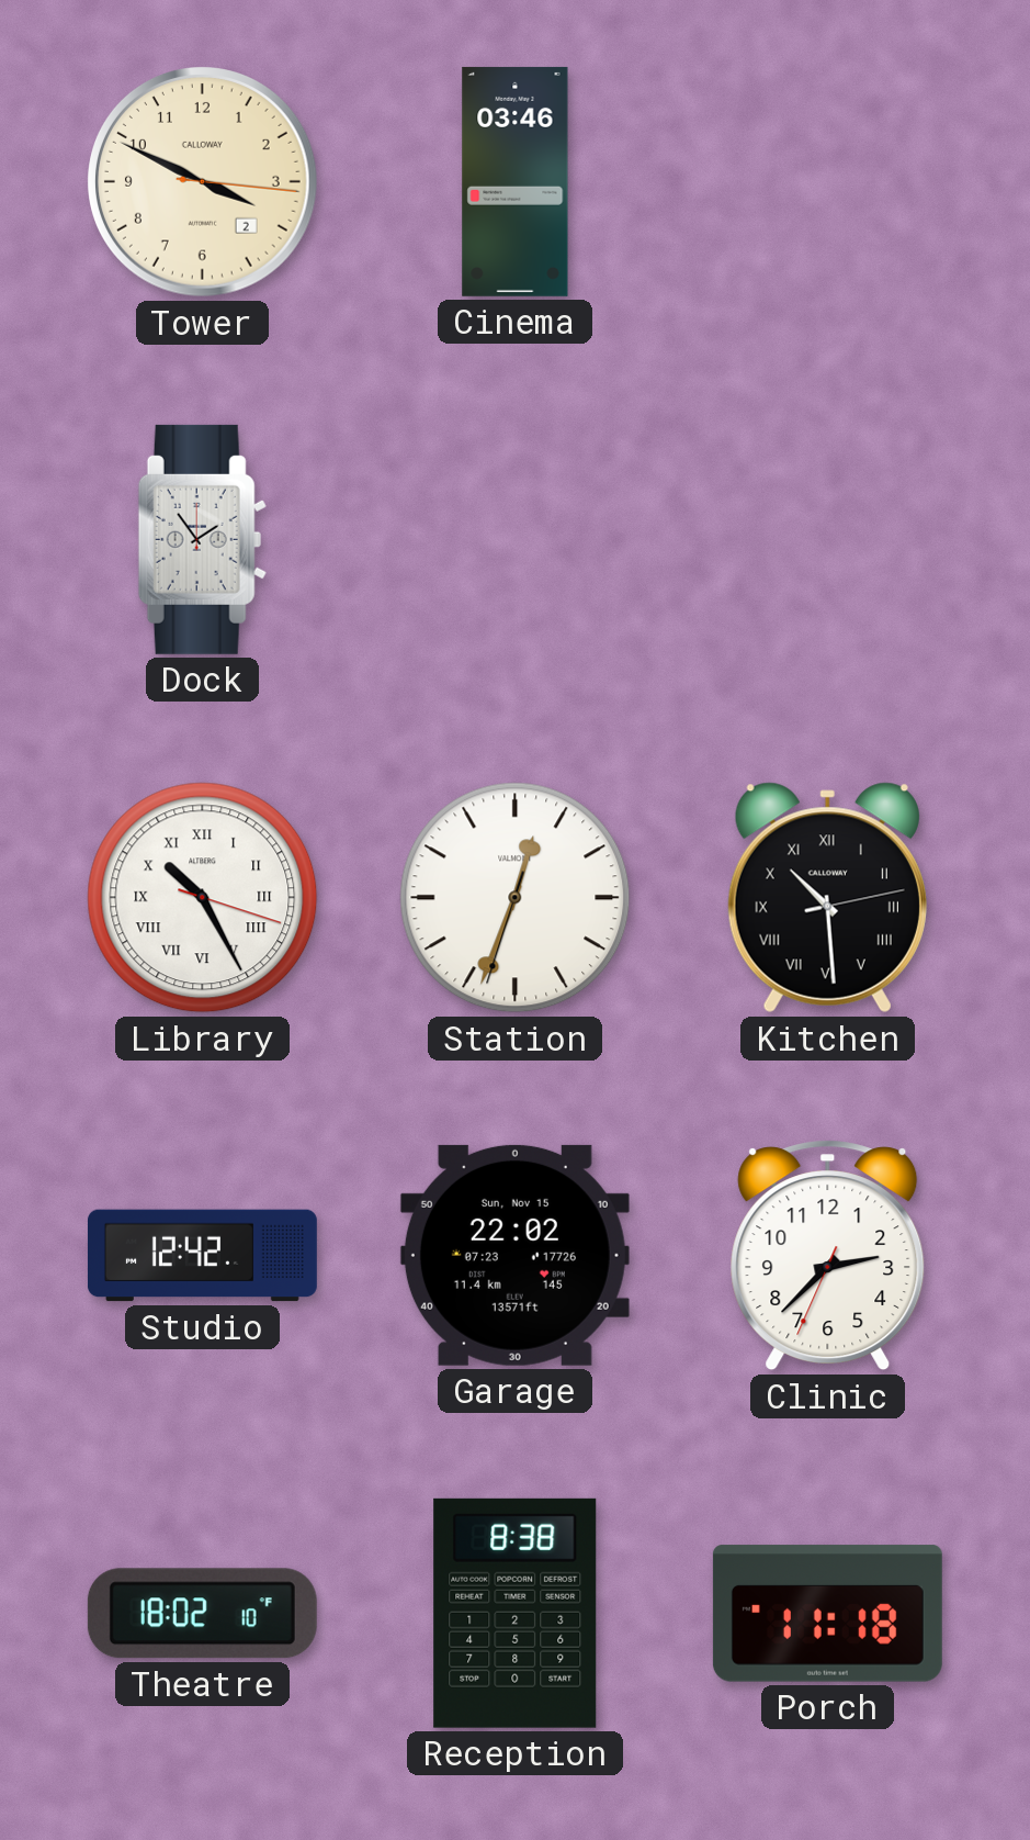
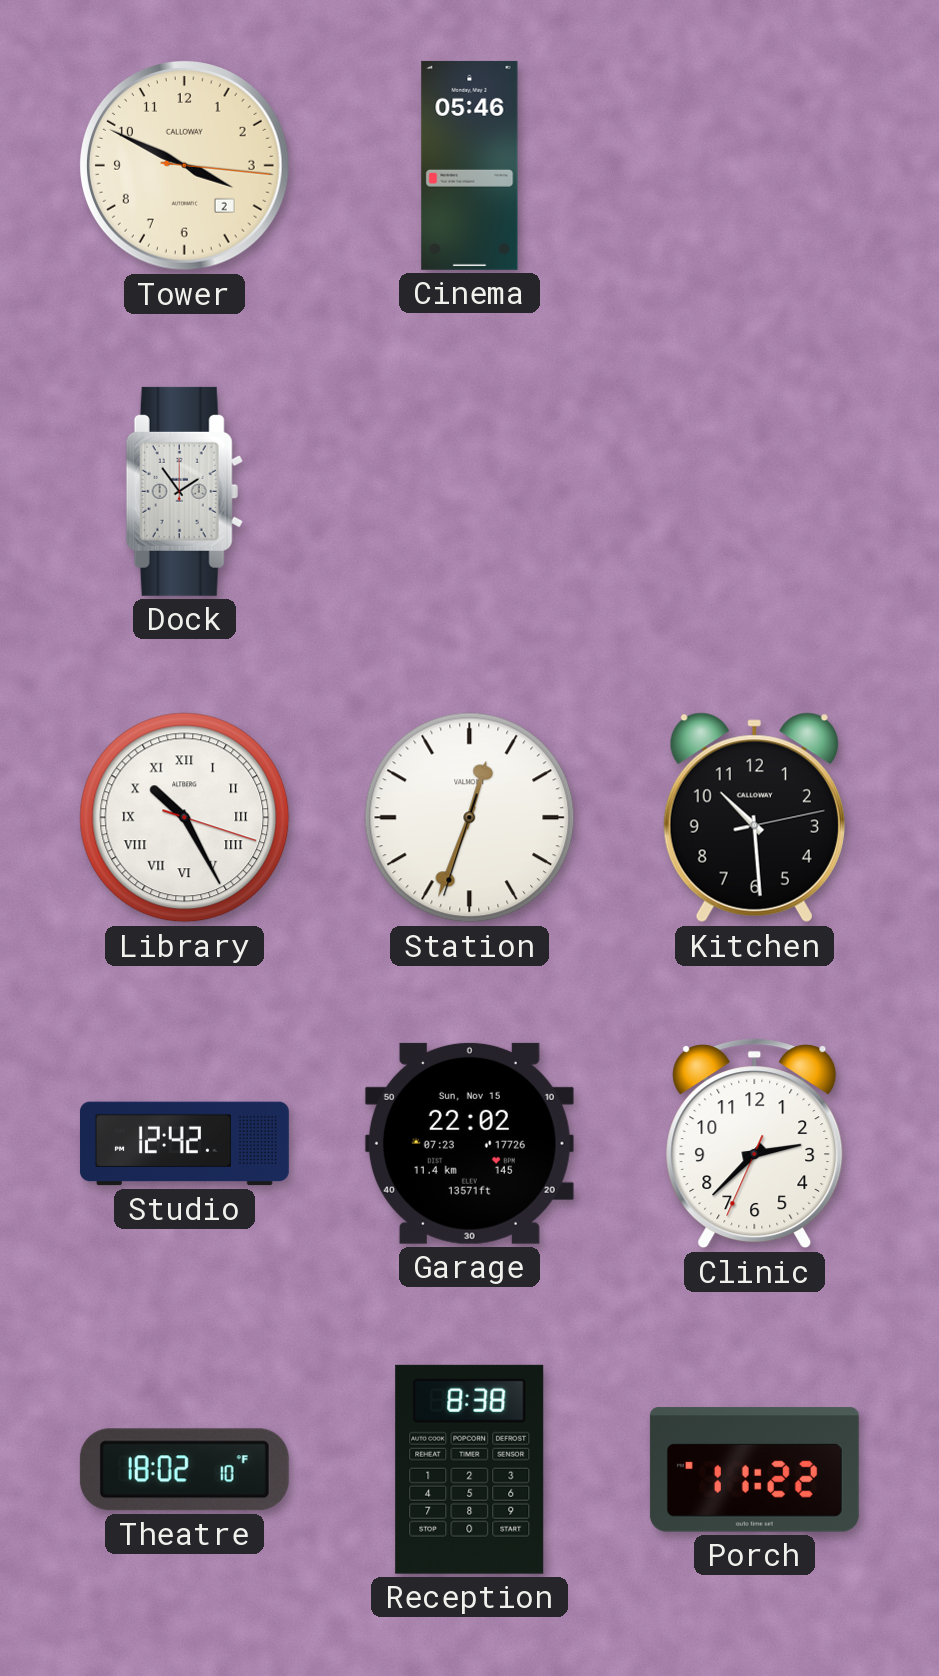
Cinema: 03:46 -> 05:46
Kitchen numerals: Roman -> Arabic
Porch: 11:18 -> 11:22
